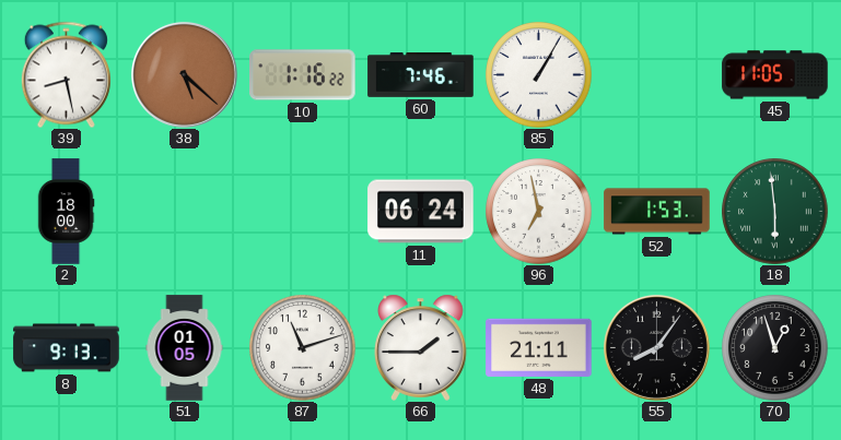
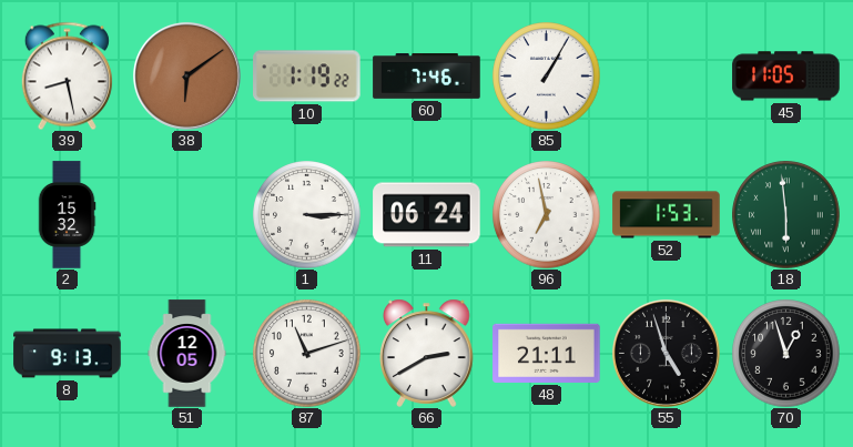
38: 5:22 -> 6:09
10: 1:16 -> 1:19
2: 18:00 -> 15:32
1: none -> 3:15
51: 01:05 -> 12:05
66: 1:45 -> 2:40
55: 8:06 -> 4:57
